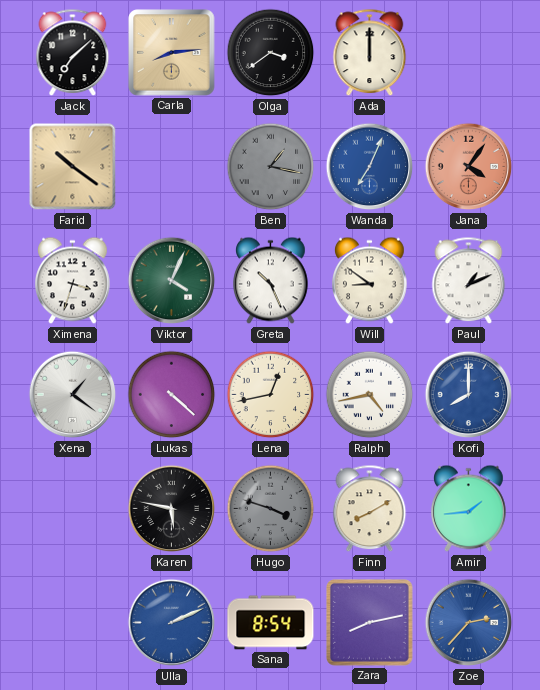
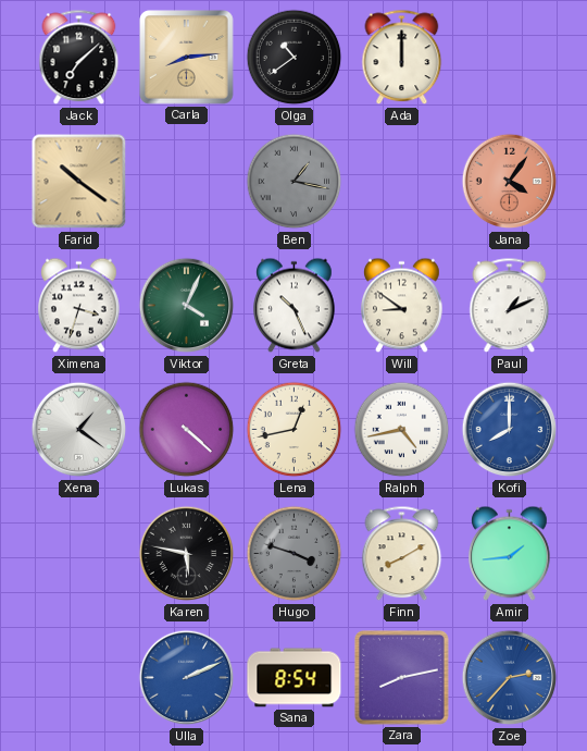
Olga: 3:39 -> 10:39
Wanda: 7:04 -> none
